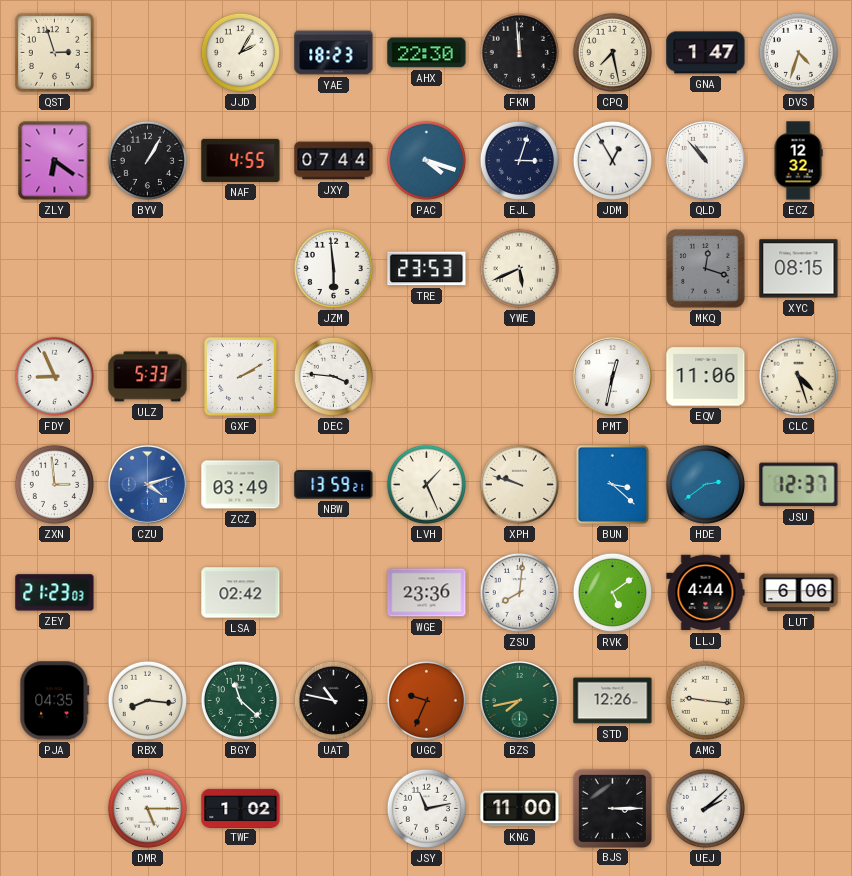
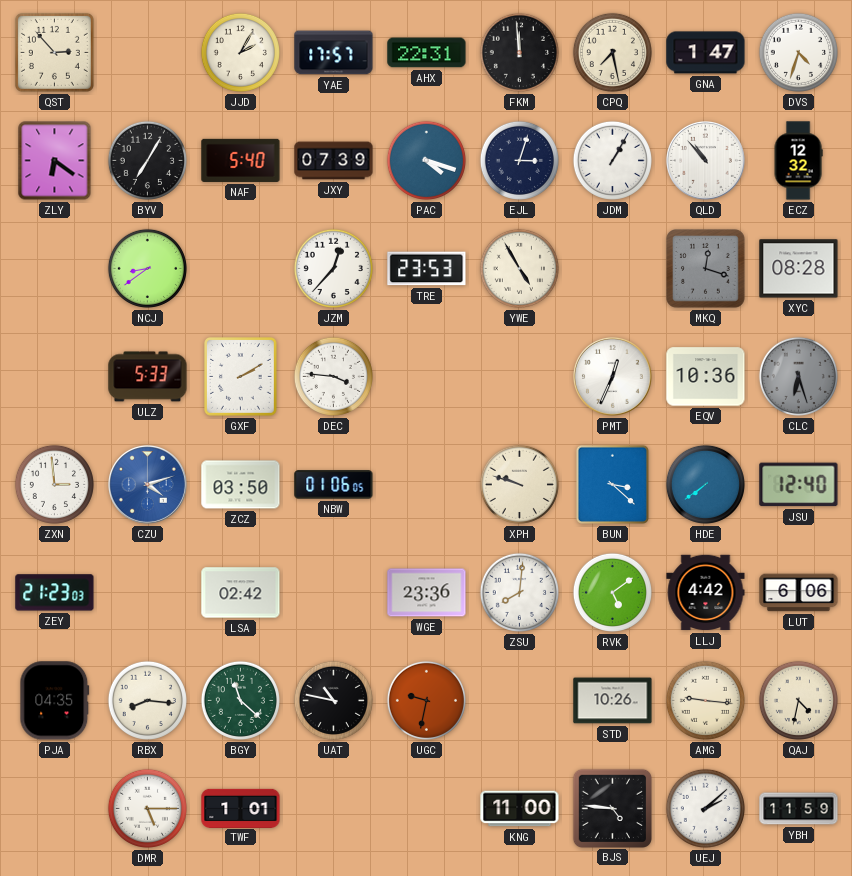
QST: 2:57 -> 2:53
YAE: 18:23 -> 17:57
AHX: 22:30 -> 22:31
BYV: 1:05 -> 7:05
NAF: 4:55 -> 5:40
JXY: 07:44 -> 07:39
JDM: 12:55 -> 1:05
NCJ: none -> 8:39
JZM: 5:59 -> 12:37
YWE: 5:41 -> 4:55
XYC: 08:15 -> 08:28
FDY: 8:56 -> none
PMT: 12:32 -> 12:34
EQV: 11:06 -> 10:36
CLC: 4:27 -> 6:27
CLC dial: cream -> grey
ZCZ: 03:49 -> 03:50
NBW: 13:59 -> 01:06
LVH: 1:26 -> none
HDE: 2:39 -> 7:39
JSU: 12:37 -> 12:40
LLJ: 4:44 -> 4:42
UGC: 9:34 -> 9:32
BZS: 7:43 -> none
STD: 12:26 -> 10:26
QAJ: none -> 4:32
TWF: 1:02 -> 1:01
JSY: 11:13 -> none
BJS: 3:15 -> 4:46
YBH: none -> 11:59
